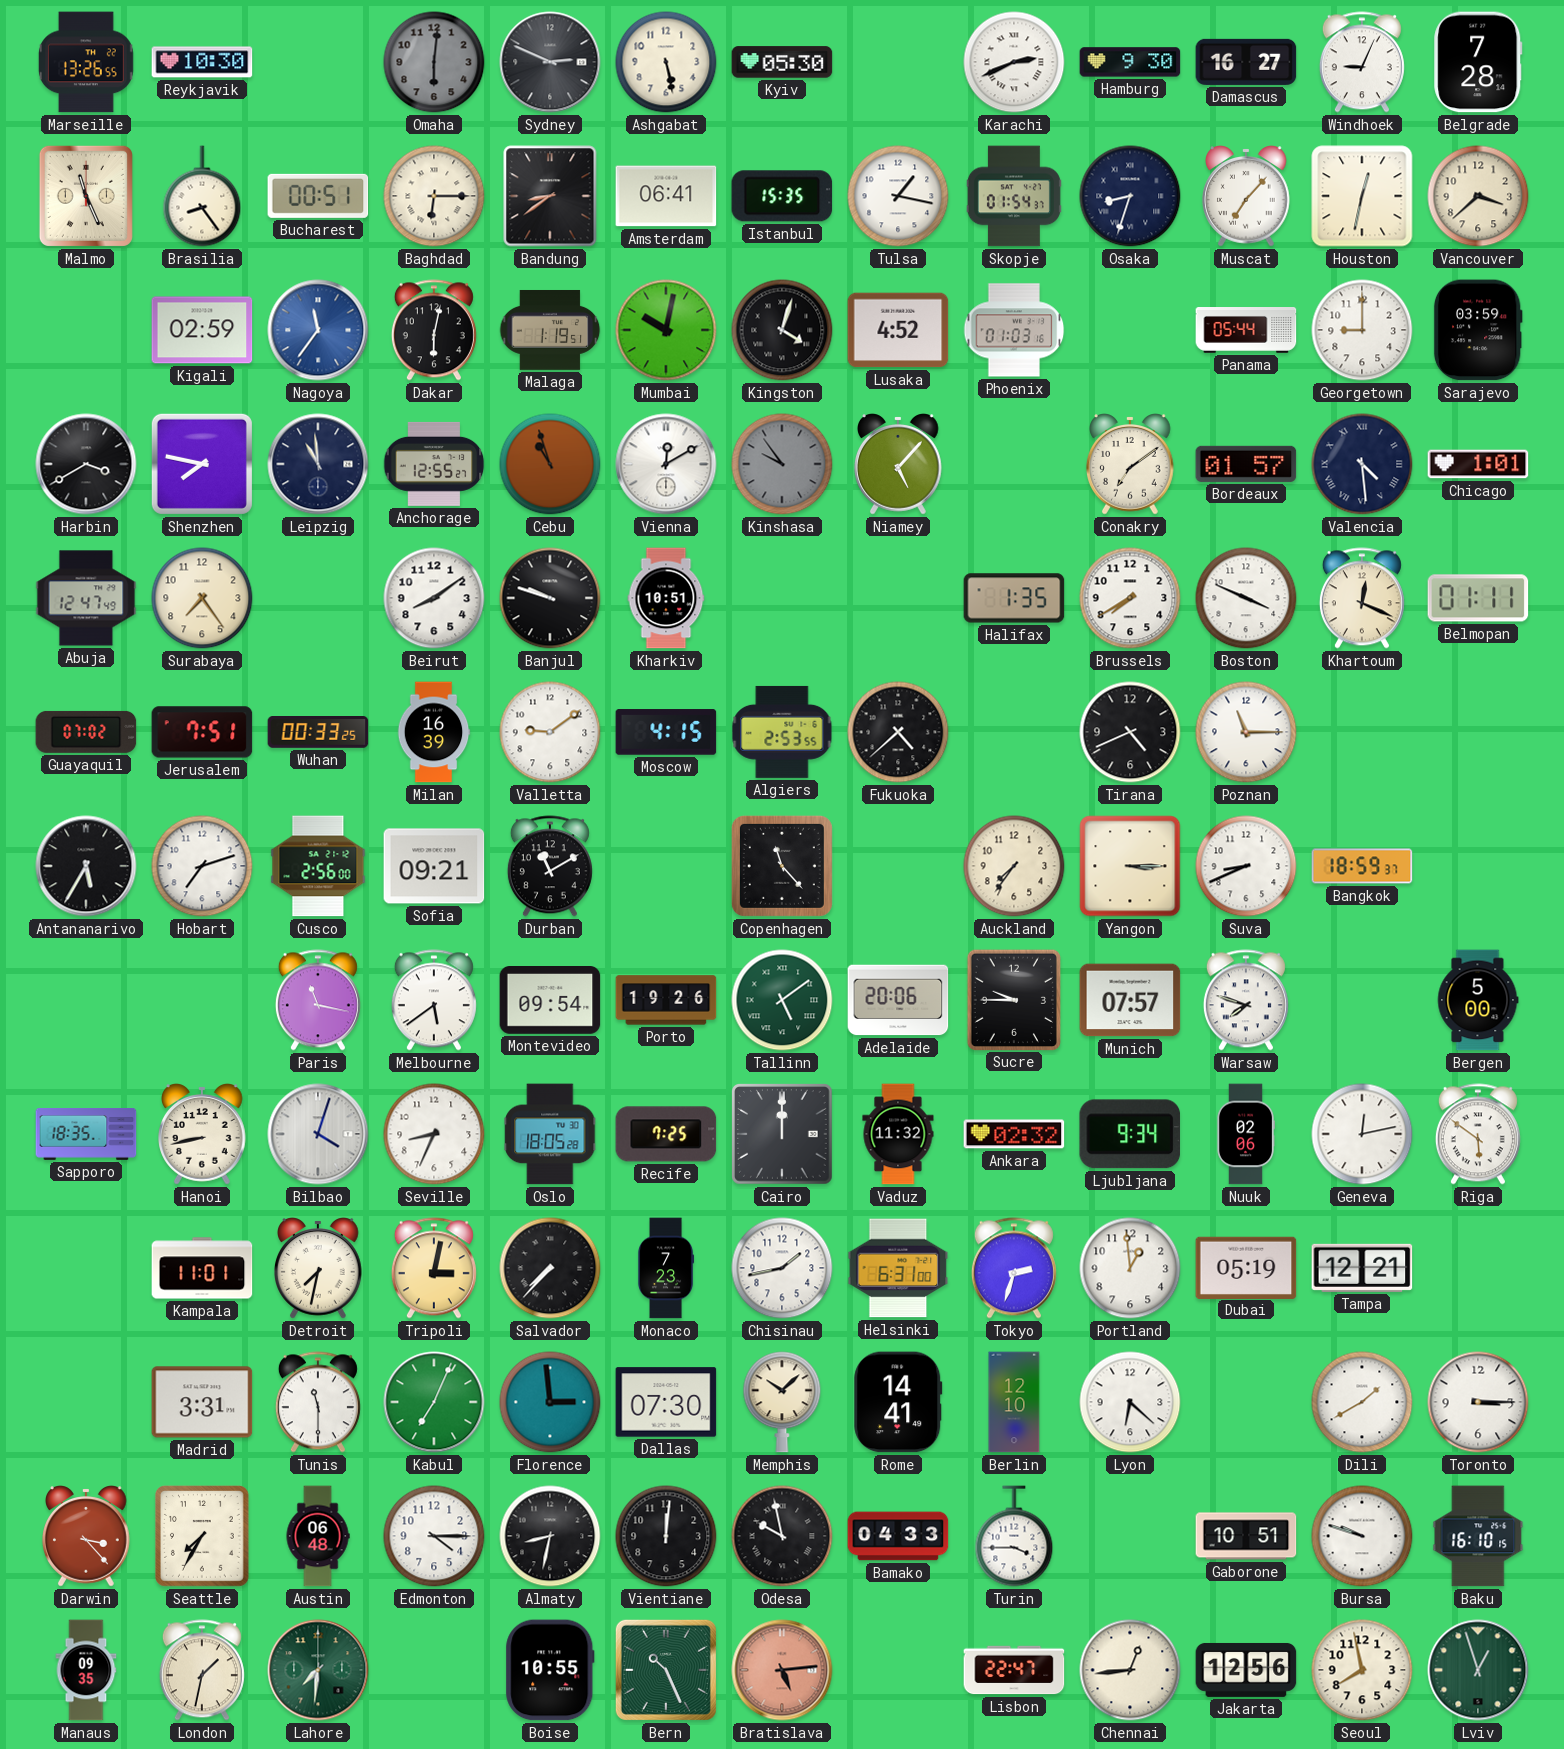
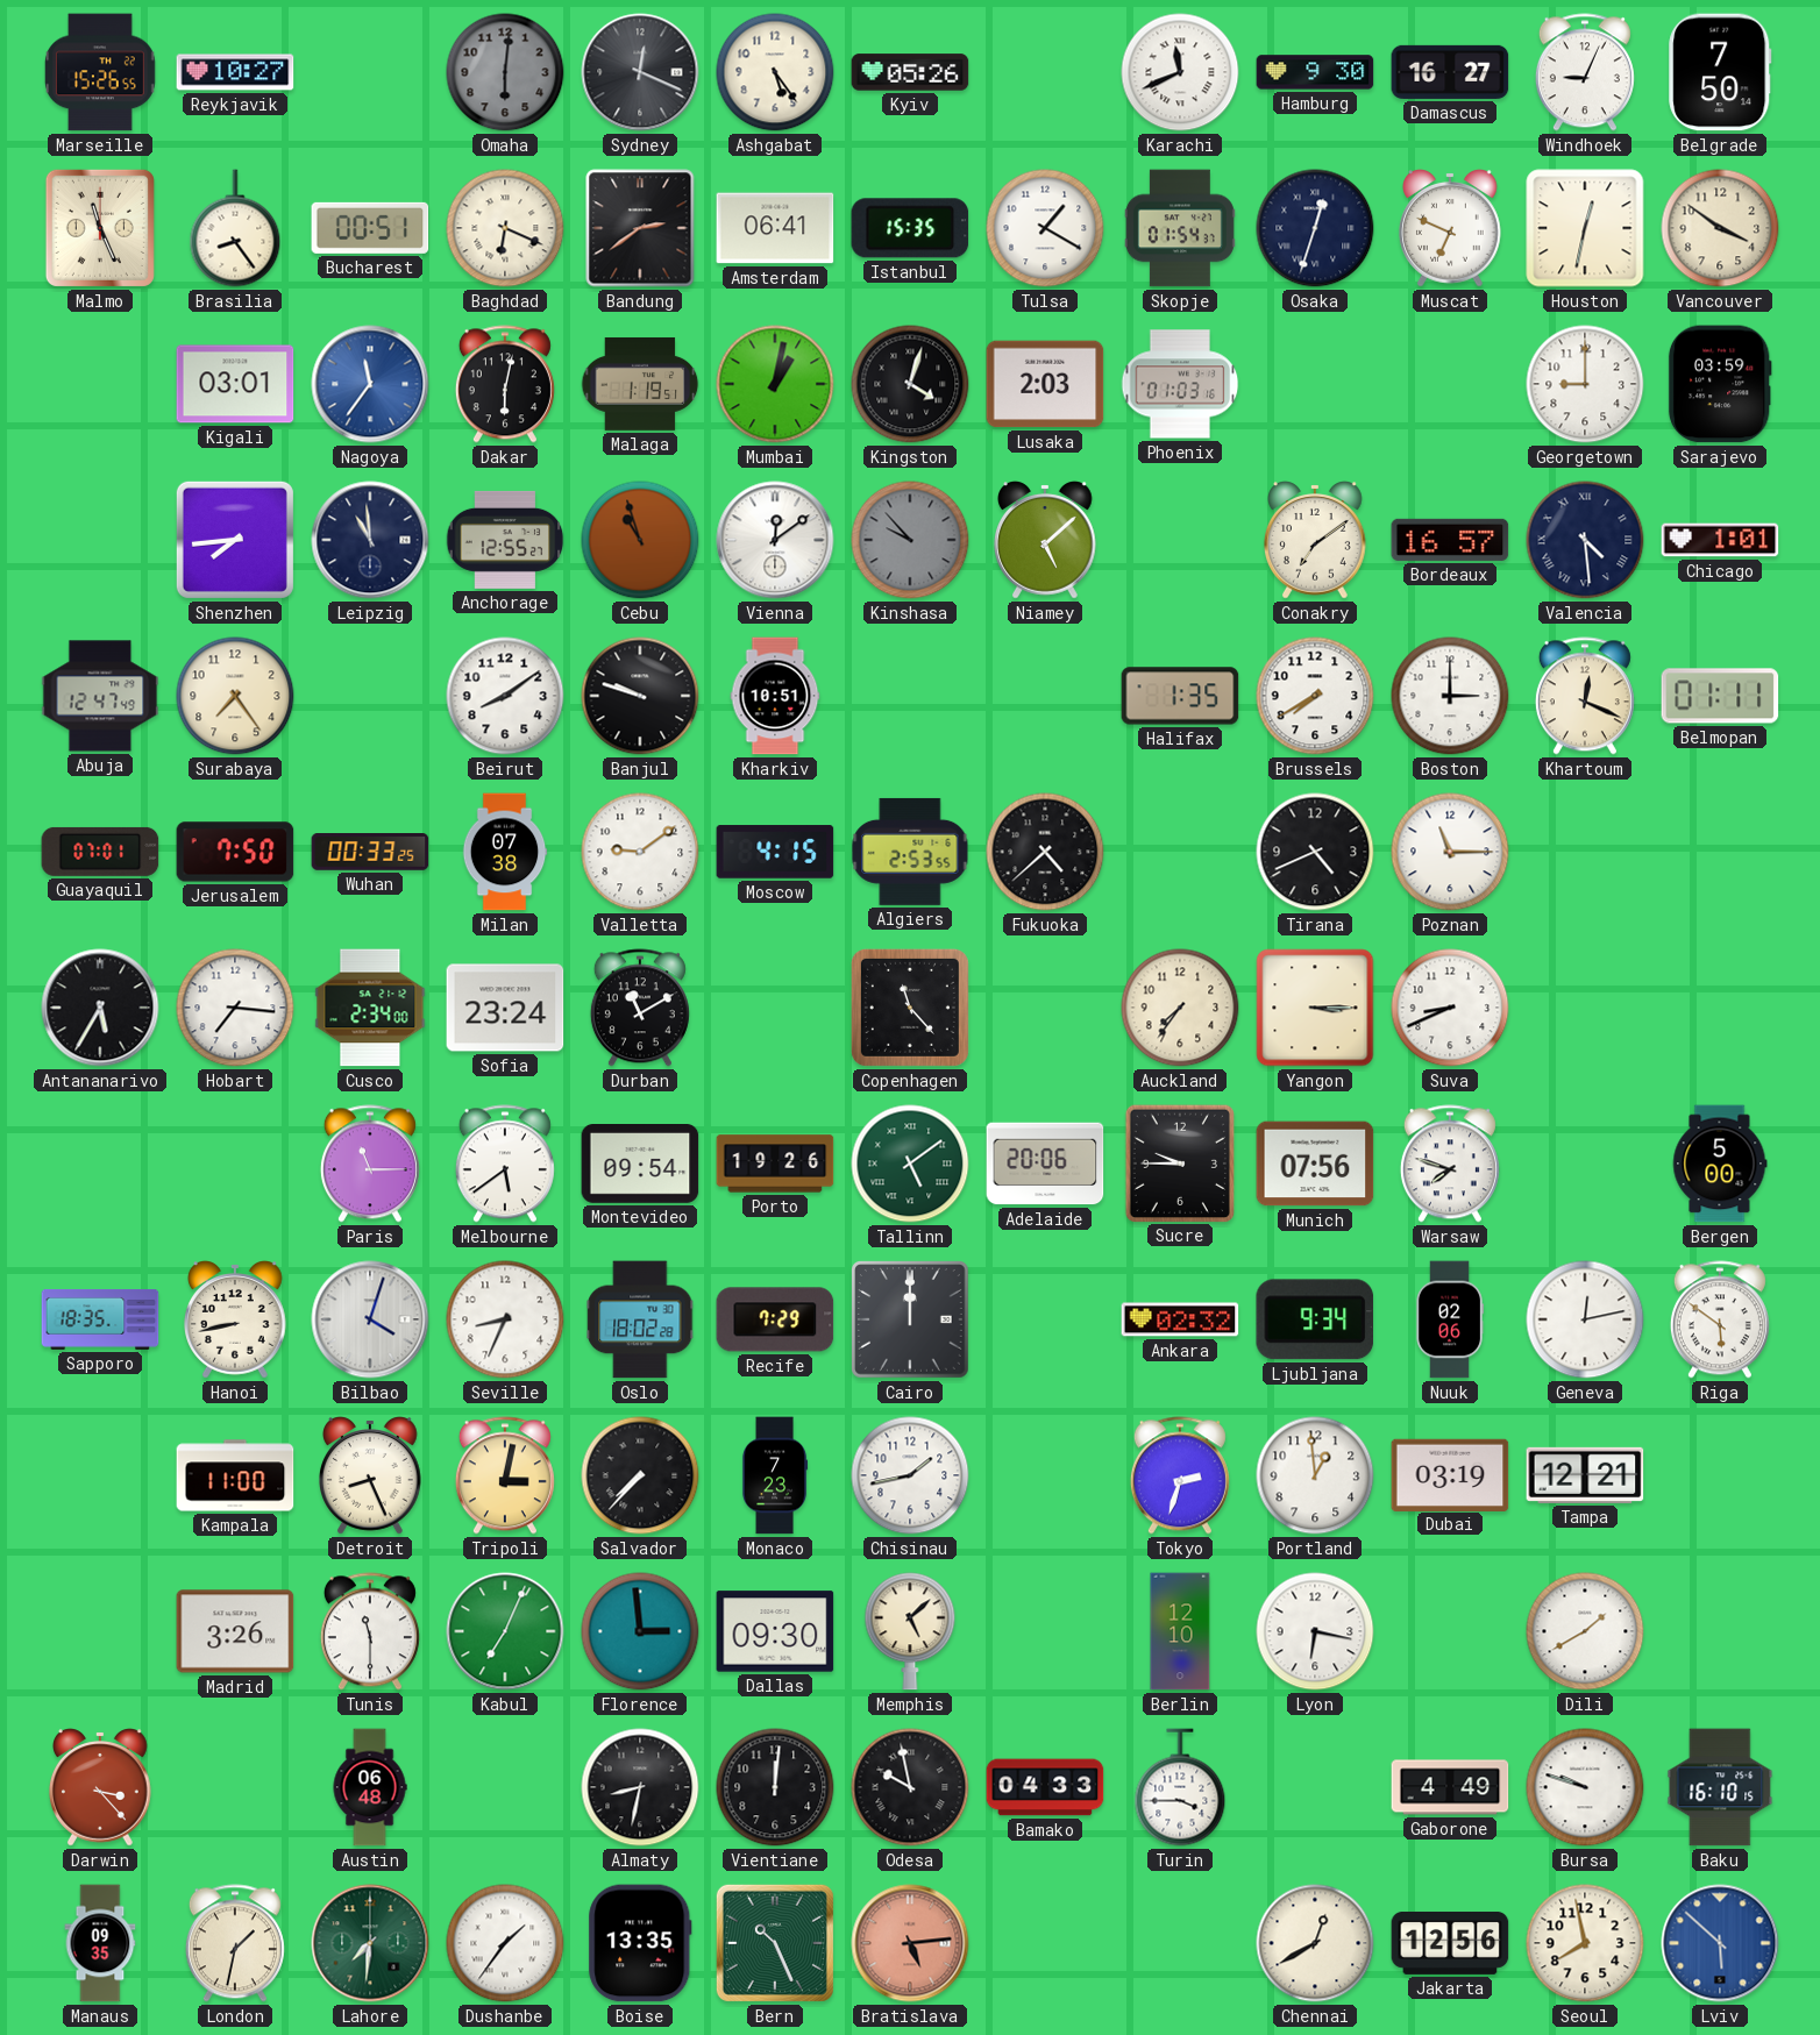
Marseille: 13:26 -> 15:26
Reykjavik: 10:30 -> 10:27
Sydney: 2:49 -> 12:19
Ashgabat: 5:28 -> 5:24
Kyiv: 05:30 -> 05:26
Karachi: 2:41 -> 11:41
Belgrade: 7:28 -> 7:50
Baghdad: 6:15 -> 6:19
Bandung: 8:39 -> 2:39
Tulsa: 1:17 -> 1:20
Osaka: 8:33 -> 12:33
Muscat: 7:07 -> 6:49
Vancouver: 3:38 -> 3:51
Kigali: 02:59 -> 03:01
Mumbai: 10:02 -> 1:02
Lusaka: 4:52 -> 2:03
Panama: 05:44 -> none
Harbin: 3:40 -> none
Shenzhen: 7:47 -> 7:44
Vienna: 12:10 -> 12:09
Kinshasa: 9:54 -> 9:53
Niamey: 5:07 -> 5:08
Bordeaux: 01:57 -> 16:57
Boston: 3:49 -> 3:00
Guayaquil: 07:02 -> 07:01
Jerusalem: 7:51 -> 7:50
Milan: 16:39 -> 07:38
Hobart: 7:12 -> 7:16
Cusco: 2:56 -> 2:34
Sofia: 09:21 -> 23:24
Bangkok: 18:59 -> none
Paris: 11:17 -> 11:15
Munich: 07:57 -> 07:56
Oslo: 18:05 -> 18:02
Recife: 7:25 -> 7:29
Vaduz: 11:32 -> none
Kampala: 11:01 -> 11:00
Detroit: 7:32 -> 8:26
Helsinki: 6:31 -> none
Dubai: 05:19 -> 03:19
Madrid: 3:31 -> 3:26
Dallas: 07:30 -> 09:30
Memphis: 10:08 -> 5:08
Rome: 14:41 -> none
Lyon: 6:22 -> 6:17
Toronto: 3:15 -> none
Seattle: 7:35 -> none
Edmonton: 4:15 -> none
Gaborone: 10:51 -> 4:49
Dushanbe: none -> 1:36
Boise: 10:55 -> 13:35
Lisbon: 22:47 -> none
Chennai: 12:44 -> 12:40
Lviv: 12:57 -> 5:52
Lviv dial: green -> blue
